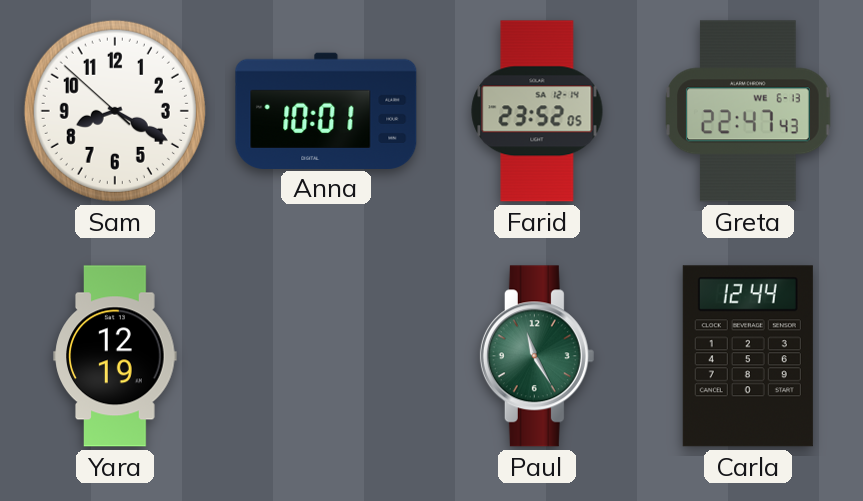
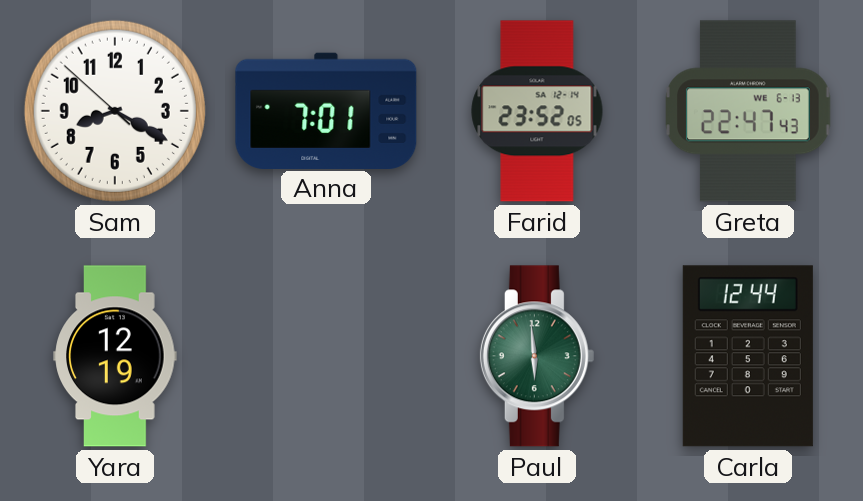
Anna: 10:01 -> 7:01
Paul: 11:25 -> 5:59
